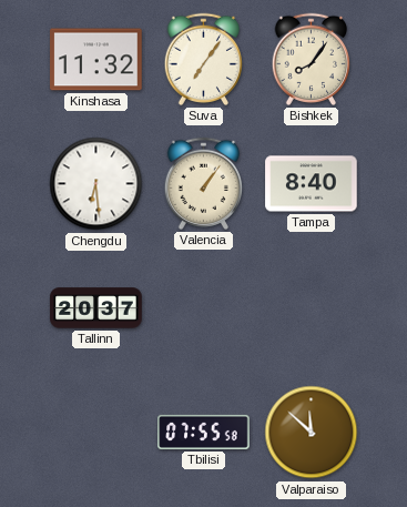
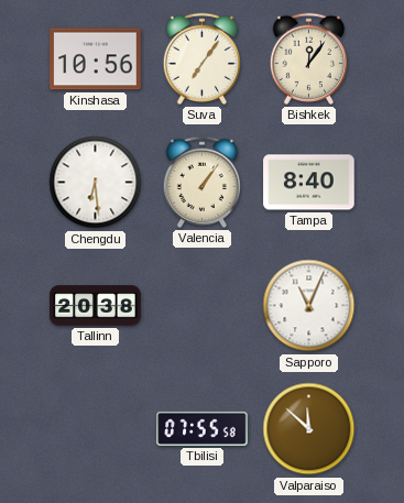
Kinshasa: 11:32 -> 10:56
Bishkek: 8:06 -> 12:06
Tallinn: 20:37 -> 20:38
Sapporo: none -> 11:04
